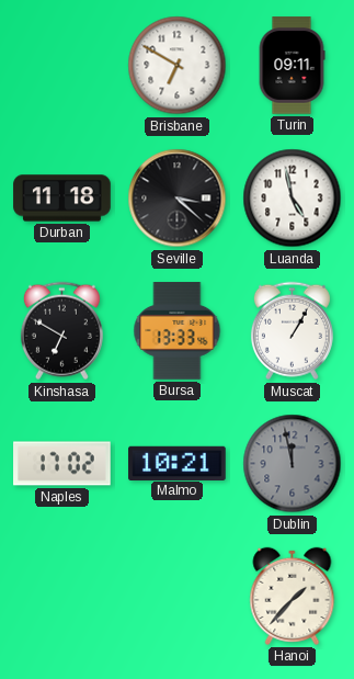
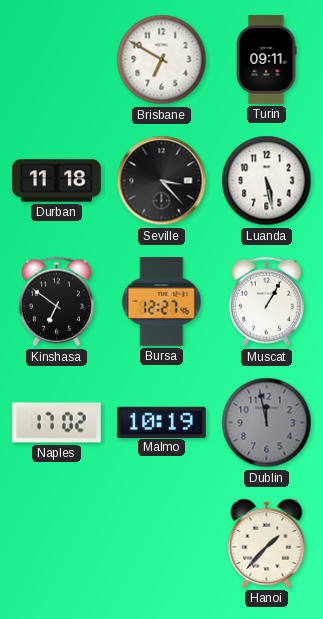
Seville: 3:22 -> 3:23
Luanda: 4:58 -> 5:28
Kinshasa: 6:50 -> 6:51
Bursa: 13:33 -> 12:27
Malmo: 10:21 -> 10:19
